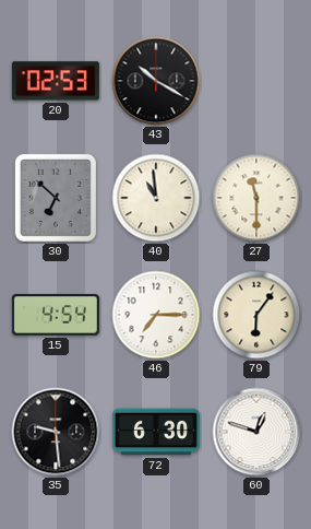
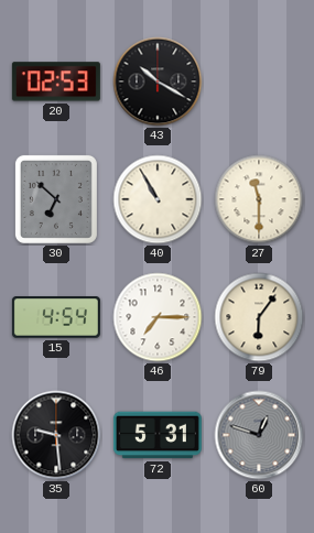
40: 10:59 -> 10:55
72: 6:30 -> 5:31
60 dial: white -> grey
